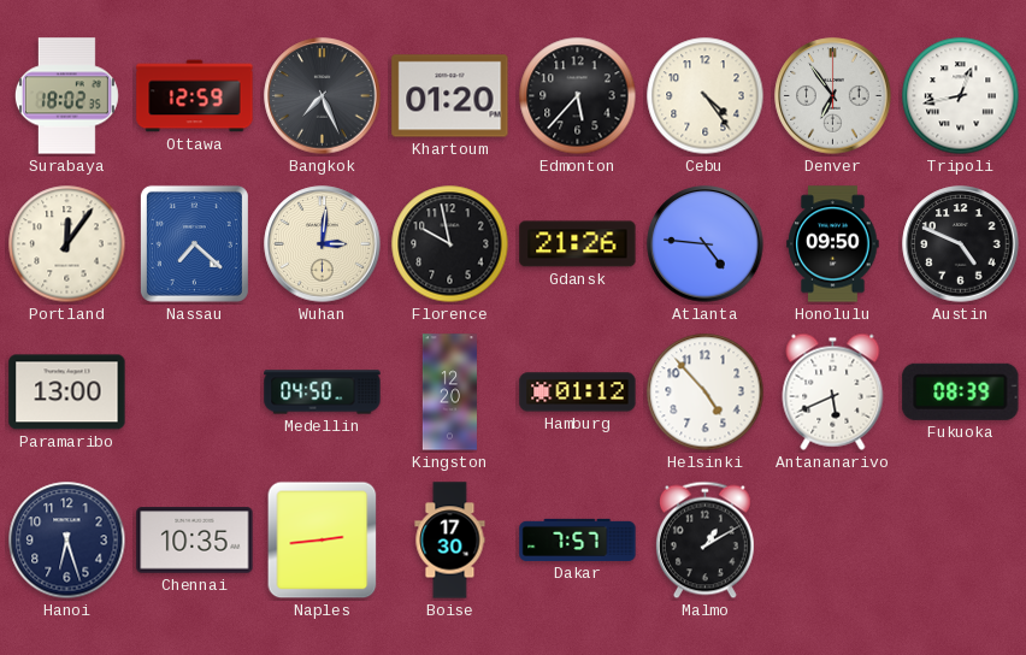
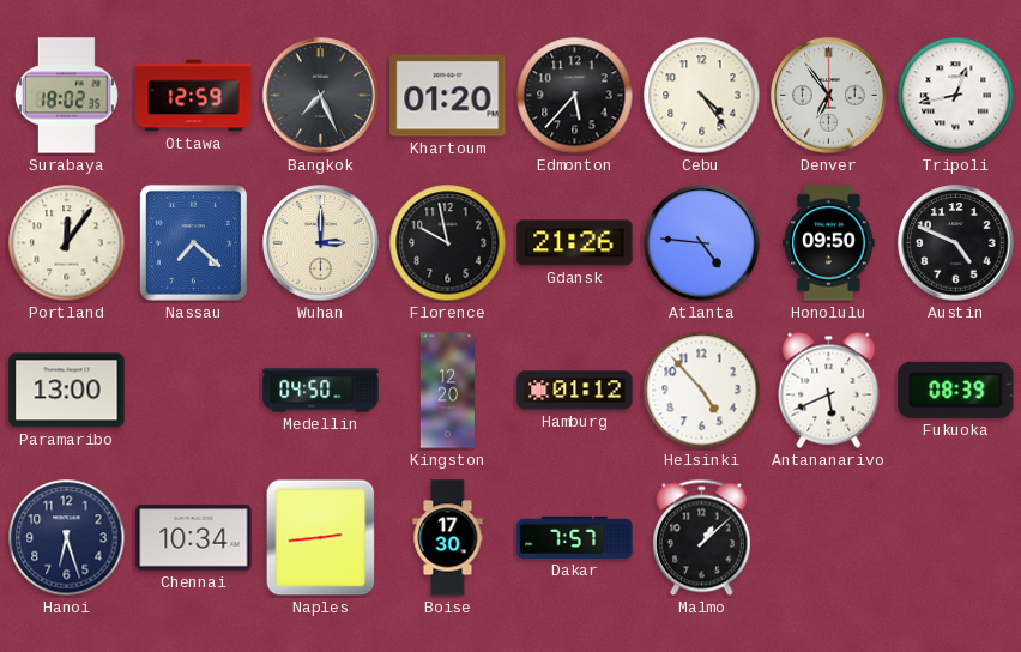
Wuhan: 3:01 -> 3:00
Chennai: 10:35 -> 10:34
Malmo: 1:10 -> 1:08
